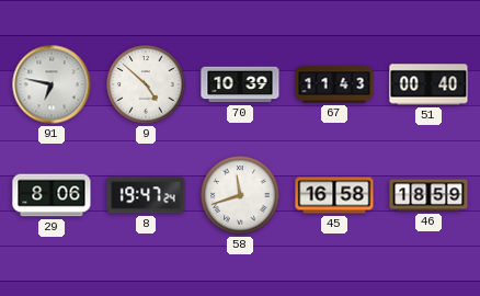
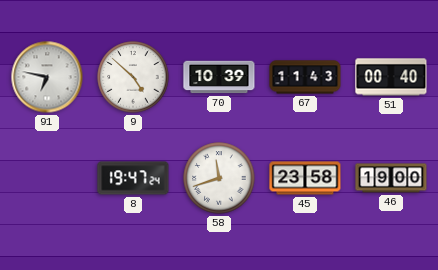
29: 8:06 -> none
45: 16:58 -> 23:58
46: 18:59 -> 19:00
